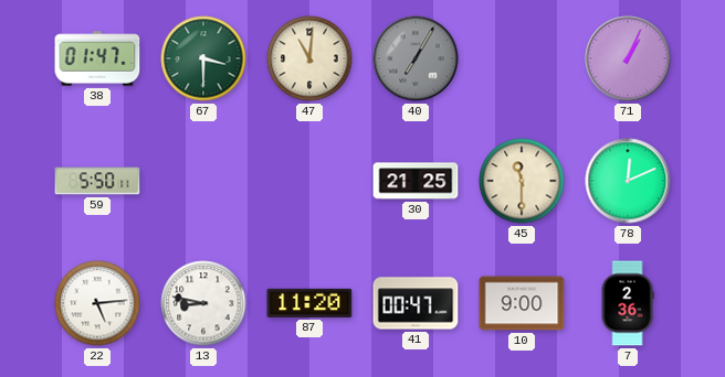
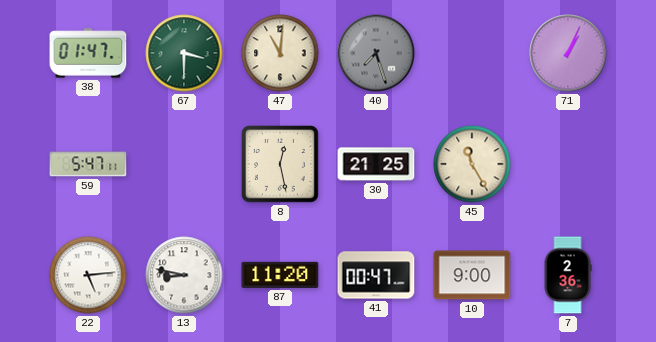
40: 7:05 -> 7:27
59: 5:50 -> 5:47
8: none -> 12:28
45: 11:30 -> 11:25
78: 12:11 -> none
